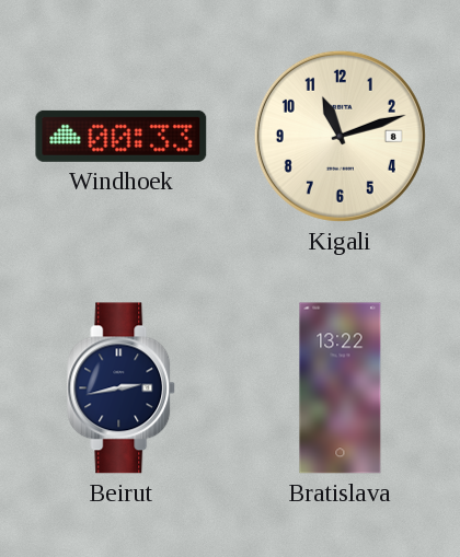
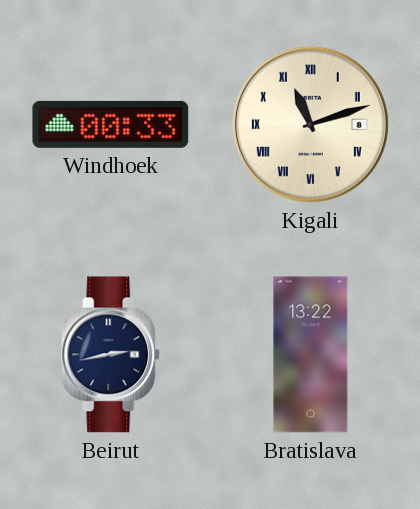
Kigali numerals: Arabic -> Roman
